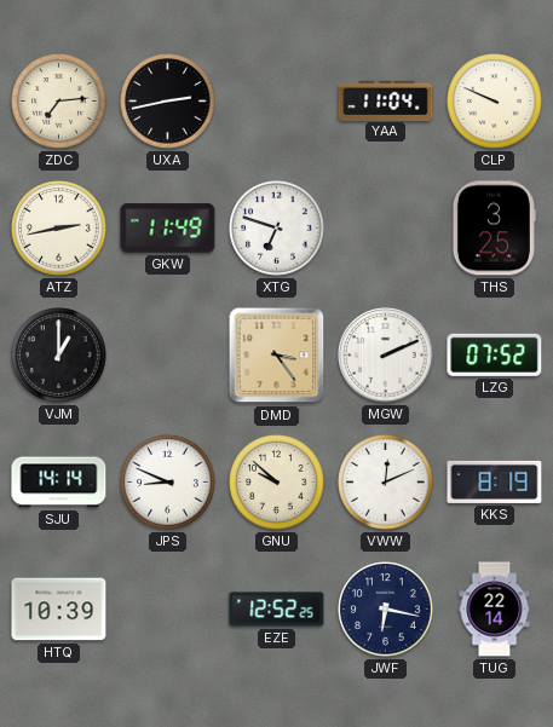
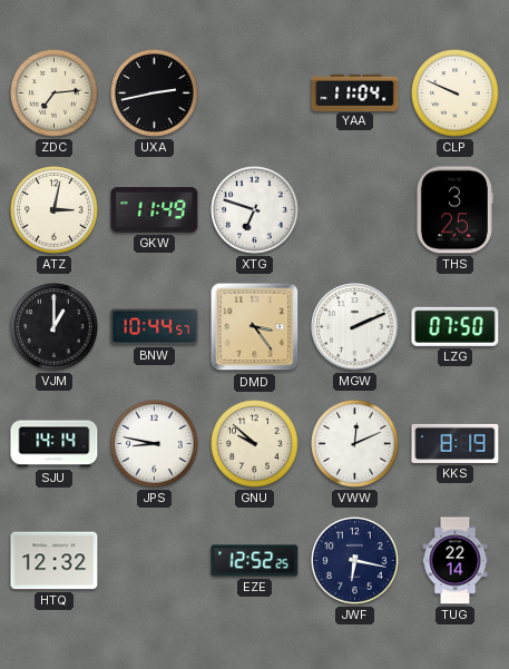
ATZ: 2:43 -> 3:02
BNW: none -> 10:44
LZG: 07:52 -> 07:50
JPS: 8:49 -> 8:47
HTQ: 10:39 -> 12:32
